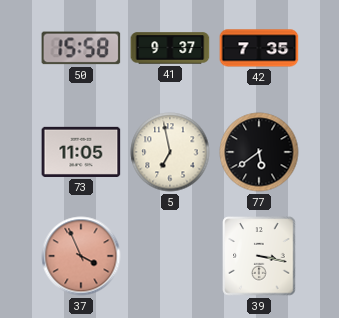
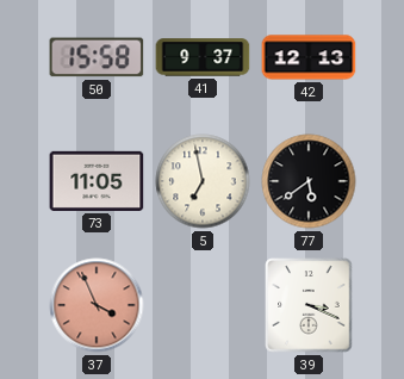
42: 7:35 -> 12:13
39: 3:17 -> 3:19
